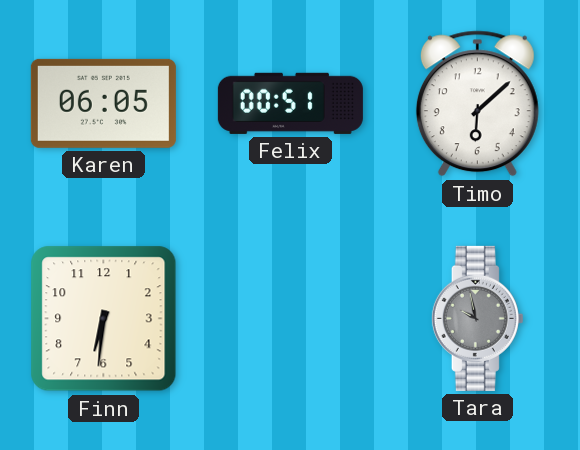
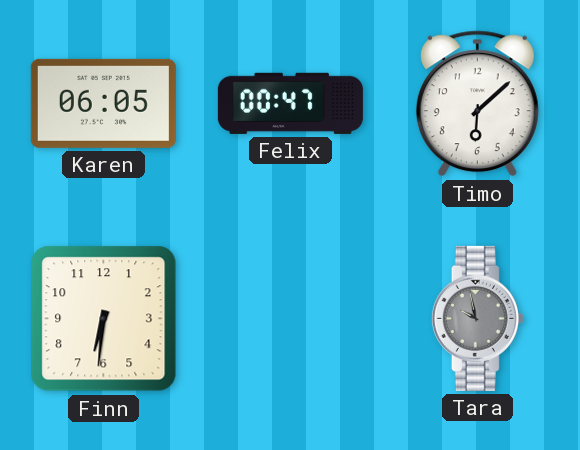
Felix: 00:51 -> 00:47
